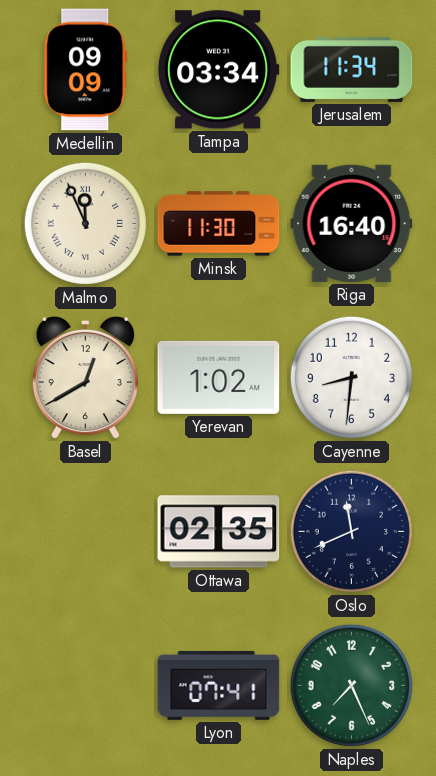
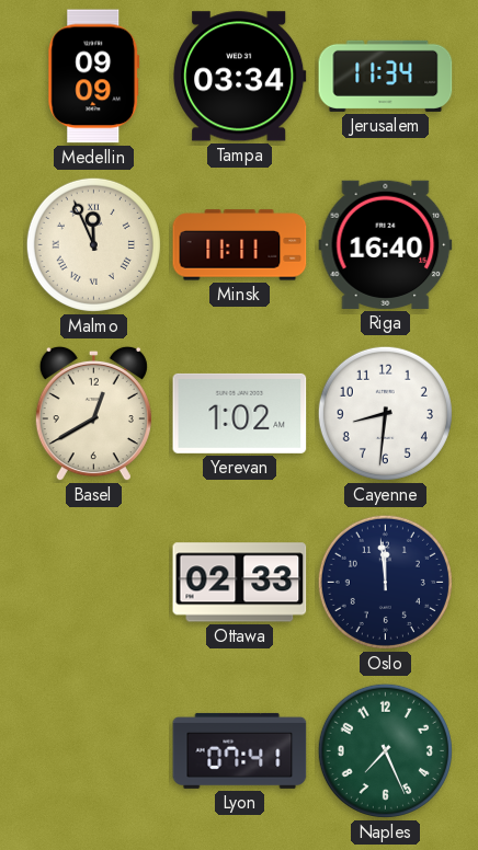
Minsk: 11:30 -> 11:11
Ottawa: 02:35 -> 02:33
Oslo: 11:41 -> 11:59
